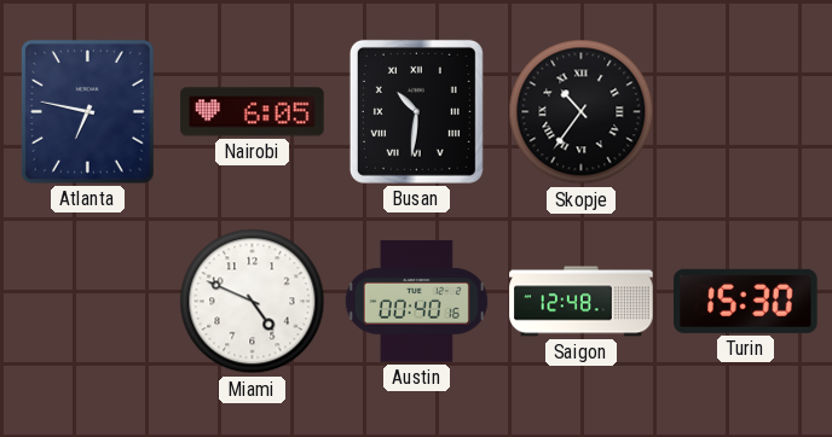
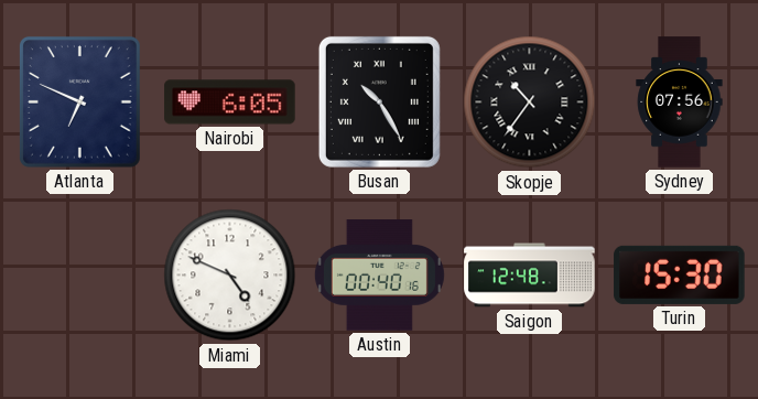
Atlanta: 6:47 -> 6:49
Busan: 10:31 -> 10:25
Sydney: none -> 07:56
